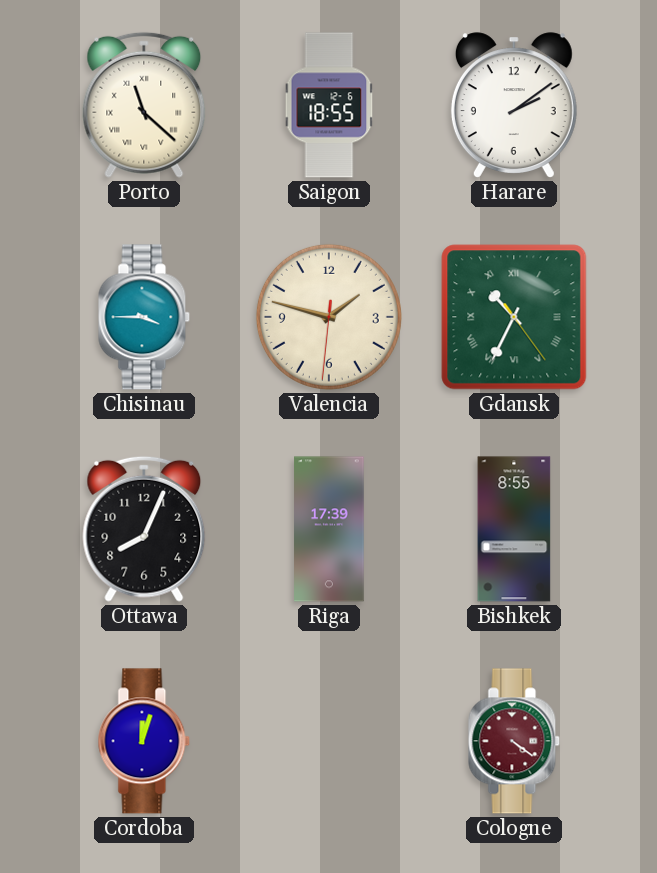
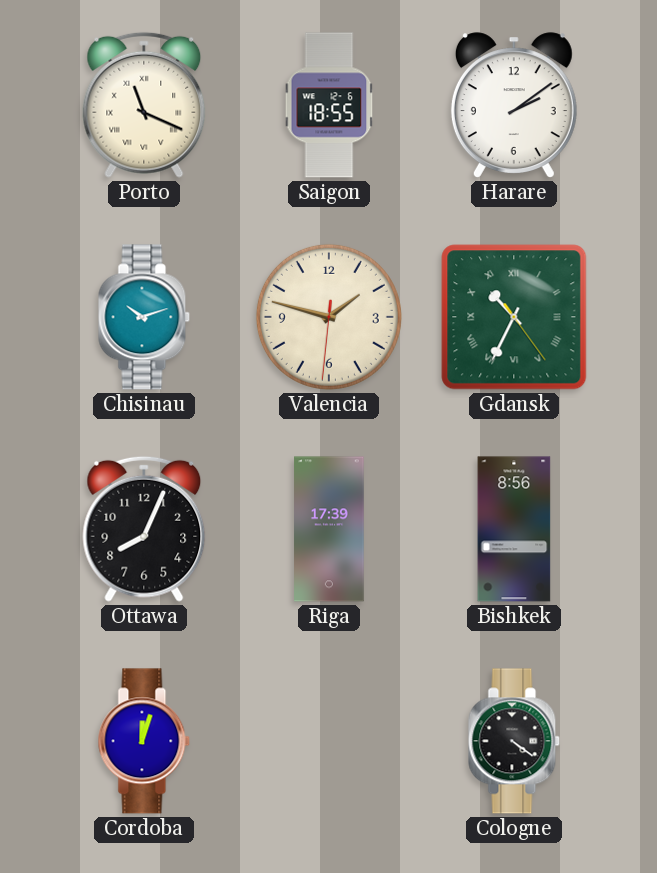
Porto: 11:22 -> 11:19
Chisinau: 3:45 -> 10:12
Bishkek: 8:55 -> 8:56
Cologne dial: burgundy -> black
